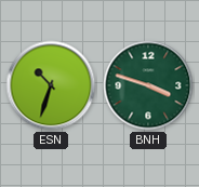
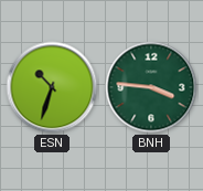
BNH: 3:48 -> 3:46
